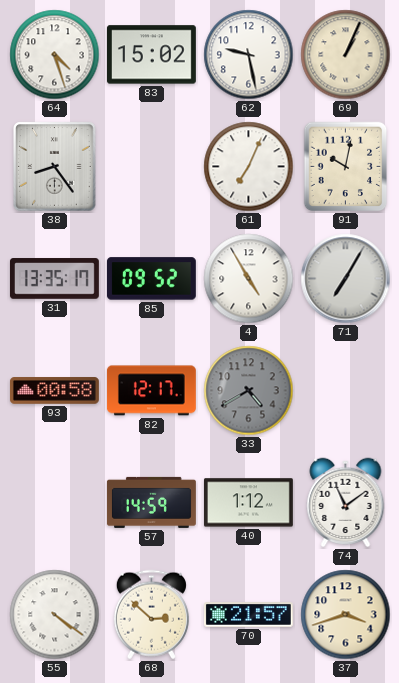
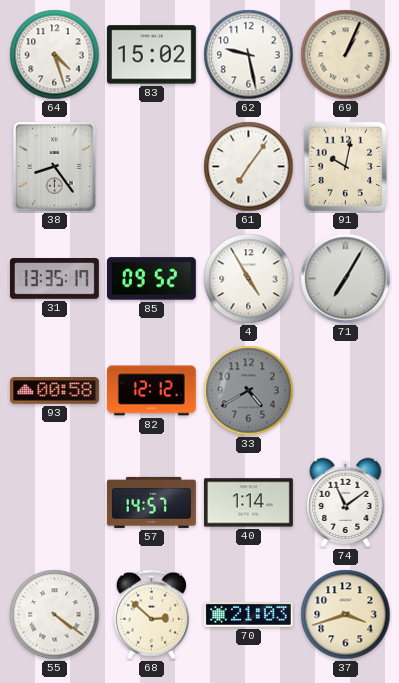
61: 7:04 -> 7:06
82: 12:17 -> 12:12
57: 14:59 -> 14:57
40: 1:12 -> 1:14
70: 21:57 -> 21:03
